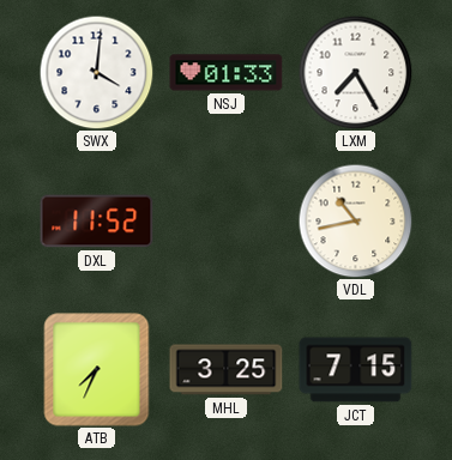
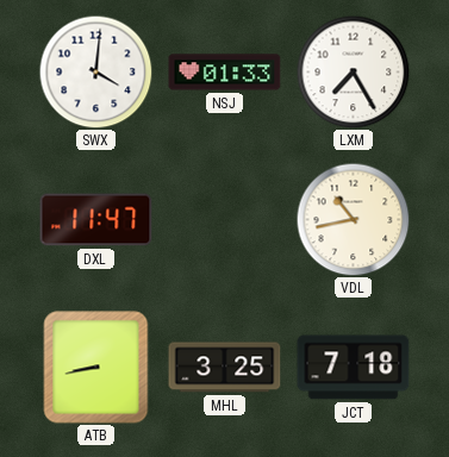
DXL: 11:52 -> 11:47
ATB: 7:34 -> 8:43
JCT: 7:15 -> 7:18
